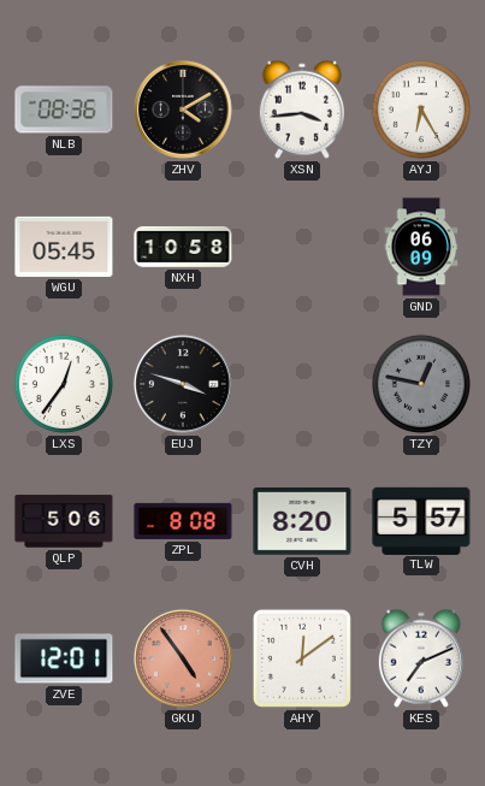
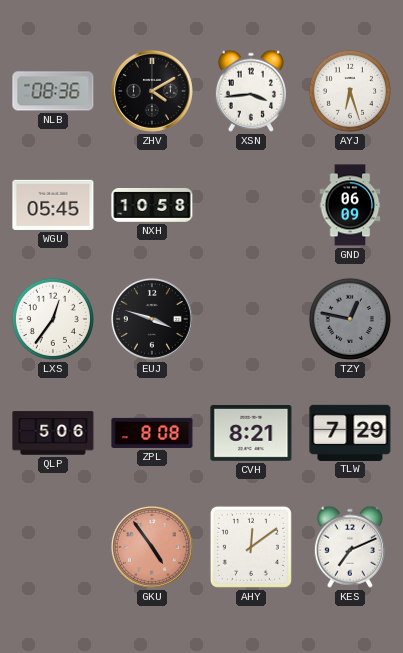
AYJ: 6:25 -> 6:27
CVH: 8:20 -> 8:21
TLW: 5:57 -> 7:29
ZVE: 12:01 -> none
